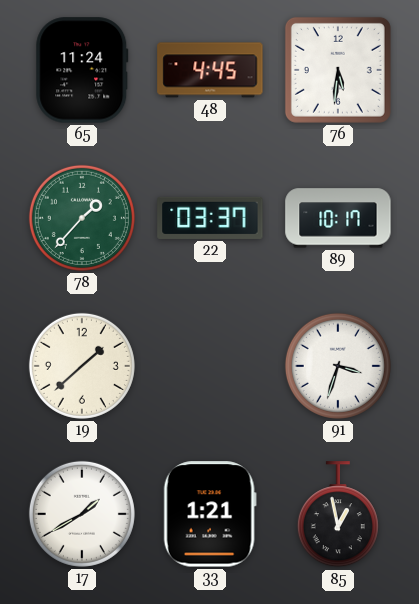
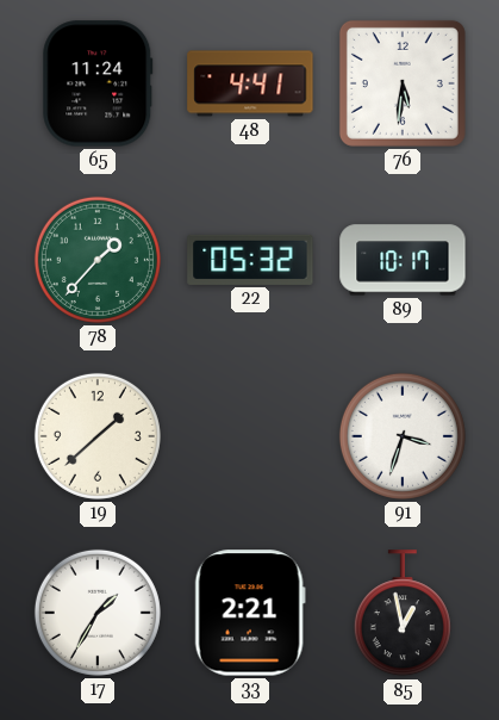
48: 4:45 -> 4:41
22: 03:37 -> 05:32
17: 1:40 -> 1:35
33: 1:21 -> 2:21
